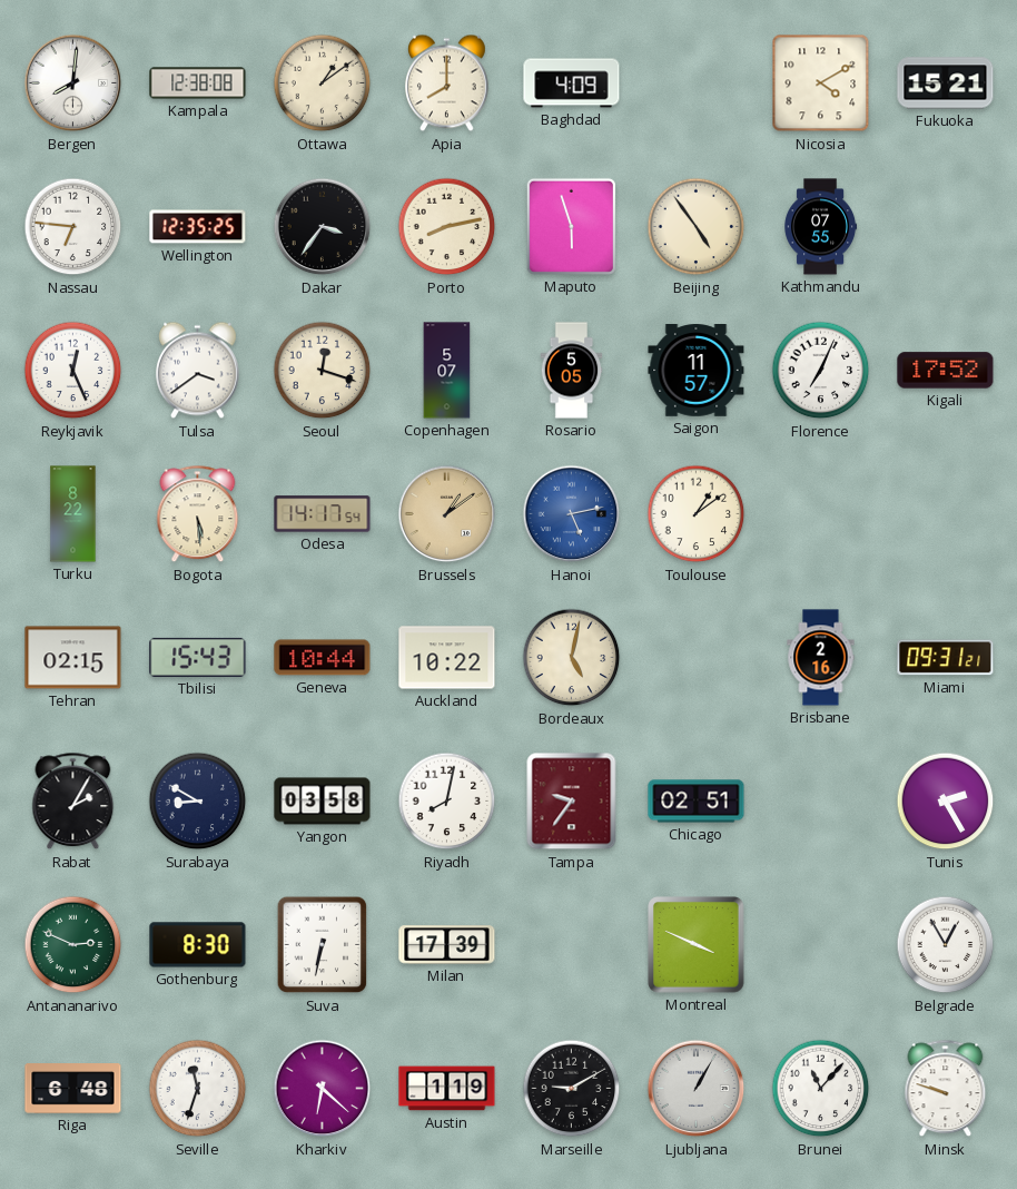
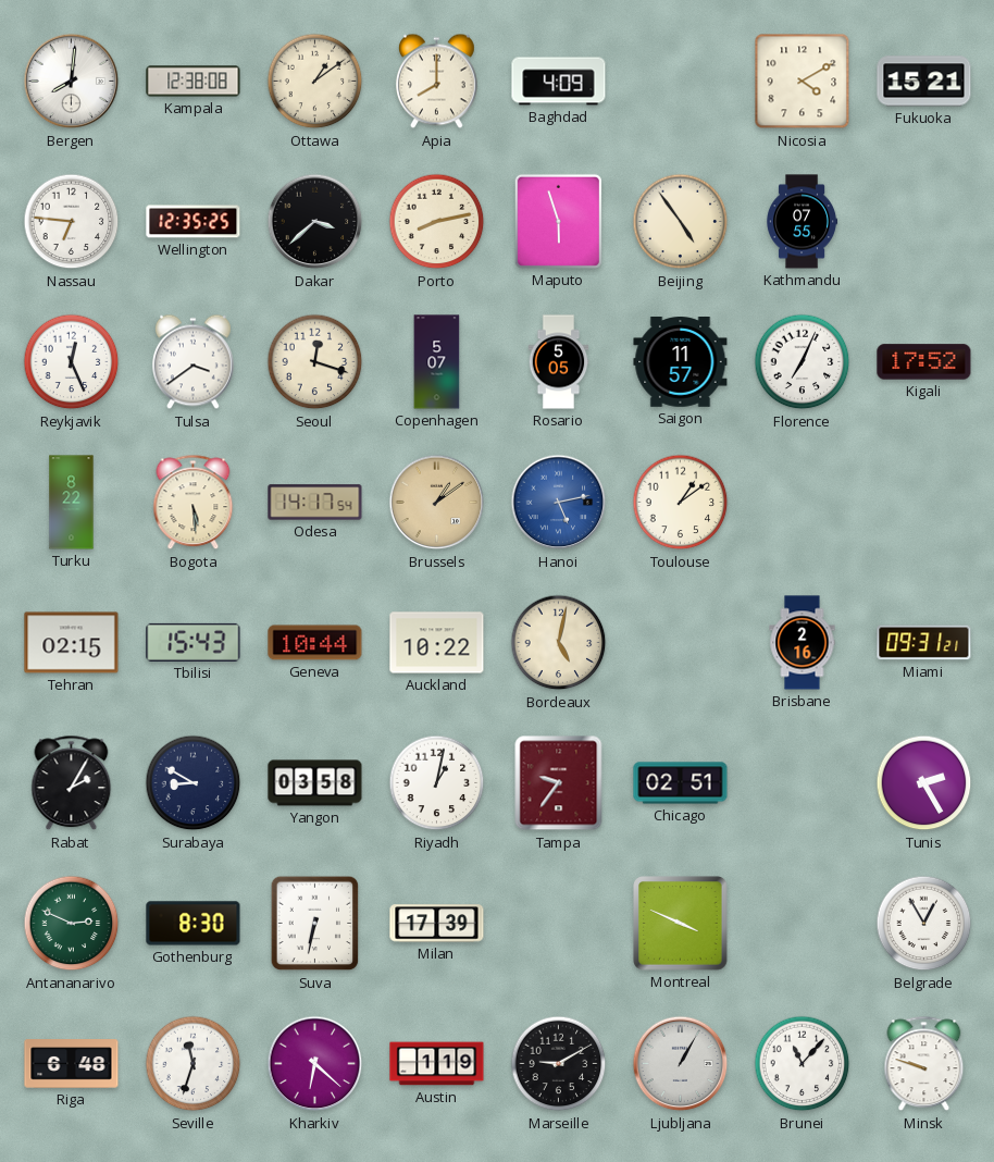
Dakar: 3:36 -> 3:38
Riyadh: 8:02 -> 1:02
